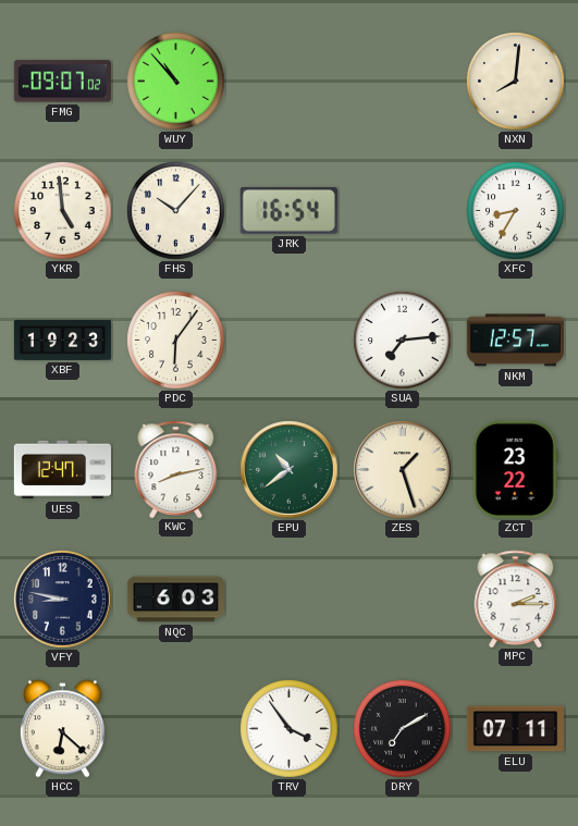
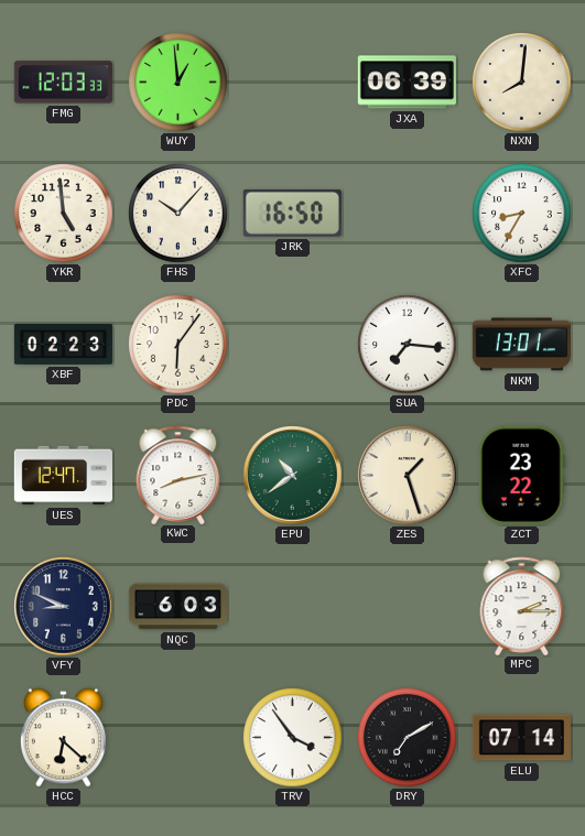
FMG: 09:07 -> 12:03
WUY: 10:53 -> 12:59
JXA: none -> 06:39
JRK: 16:54 -> 16:50
XBF: 19:23 -> 02:23
SUA: 7:14 -> 7:16
NKM: 12:57 -> 13:01
VFY: 8:47 -> 8:49
ELU: 07:11 -> 07:14
